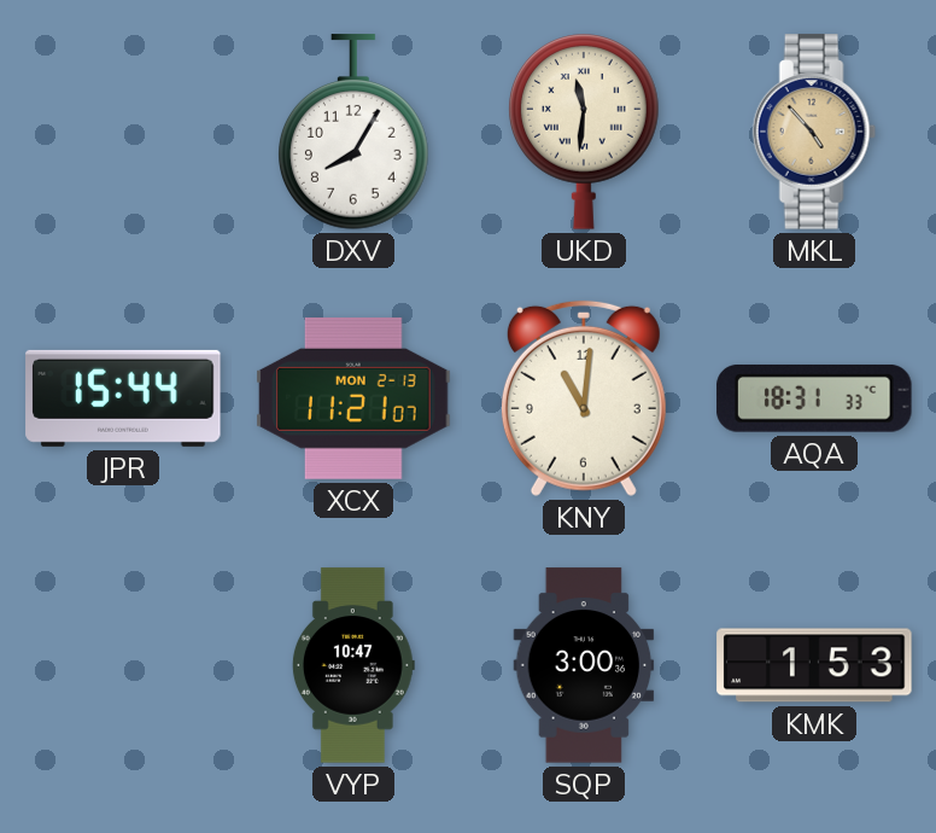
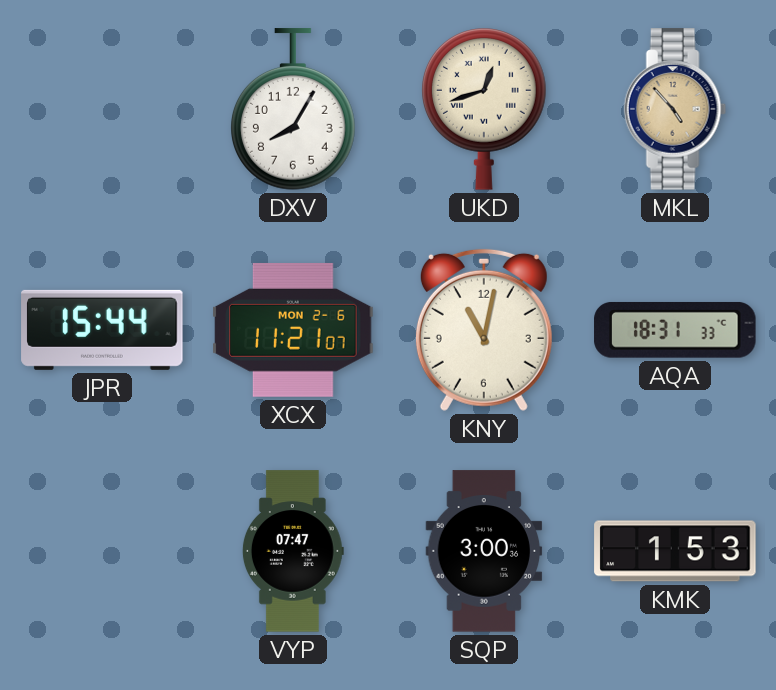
UKD: 11:31 -> 12:42
XCX date: MON 2-13 -> MON 2-6
KNY: 11:01 -> 11:02
VYP: 10:47 -> 07:47
